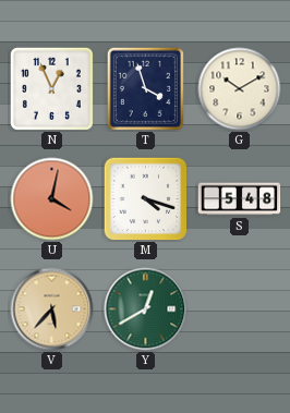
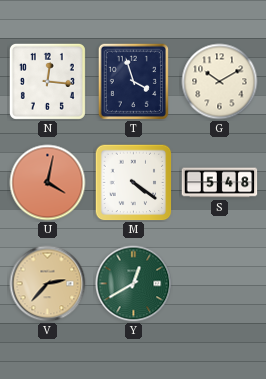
N: 12:56 -> 12:16
M: 4:18 -> 4:21
V: 5:37 -> 2:37
